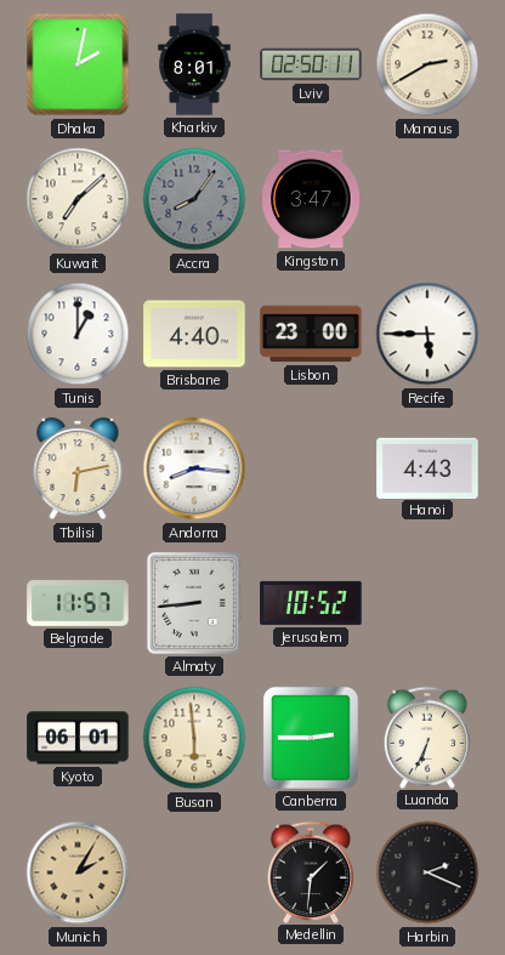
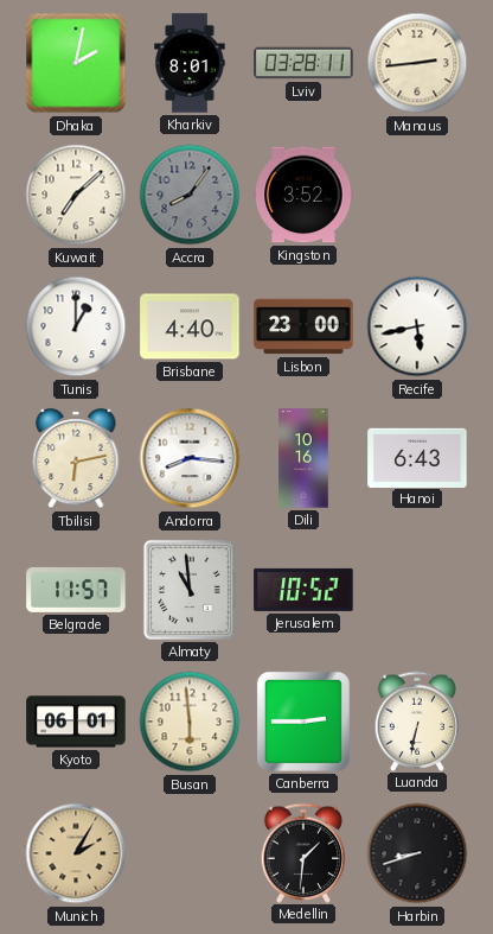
Lviv: 02:50 -> 03:28
Manaus: 2:40 -> 2:44
Kingston: 3:47 -> 3:52
Recife: 5:45 -> 5:43
Dili: none -> 10:16
Hanoi: 4:43 -> 6:43
Almaty: 8:44 -> 10:59
Luanda: 6:34 -> 6:32
Harbin: 2:19 -> 8:42
